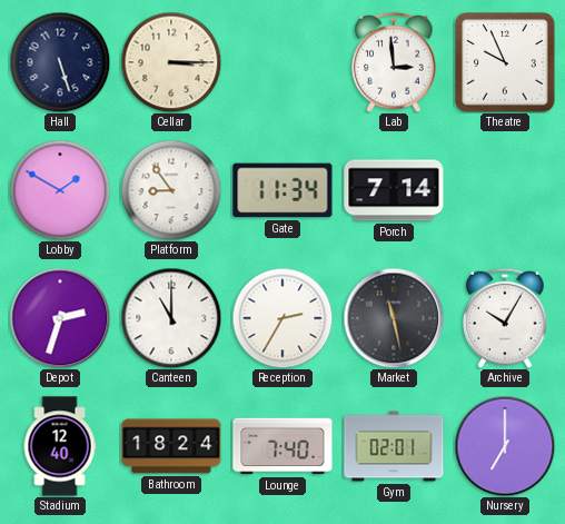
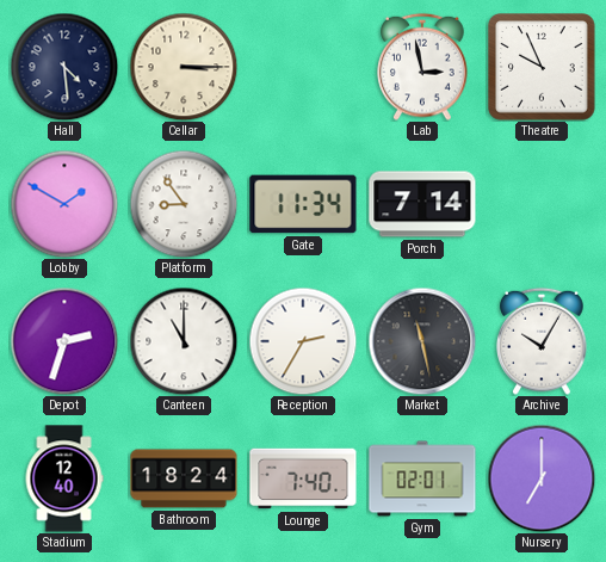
Hall: 5:27 -> 4:29
Lab: 2:59 -> 2:58
